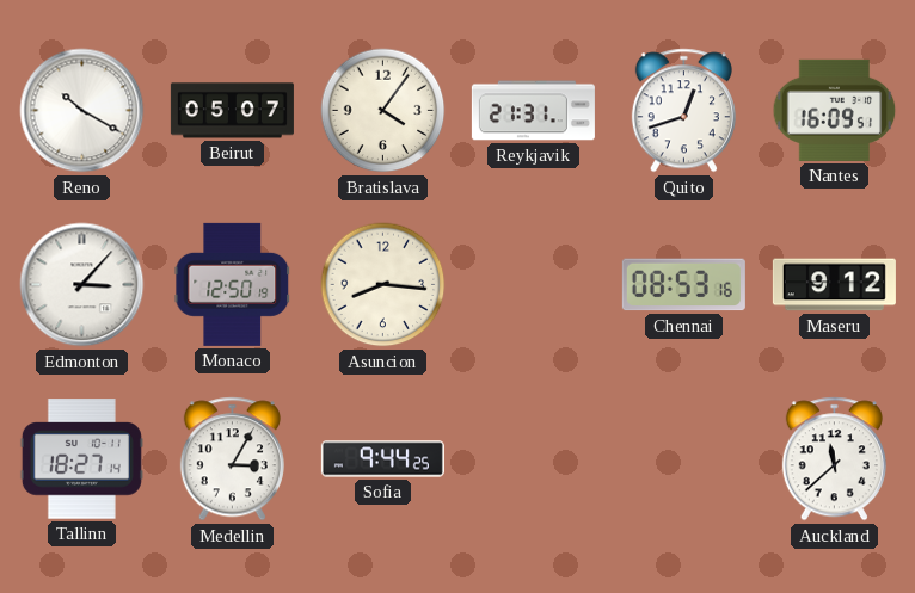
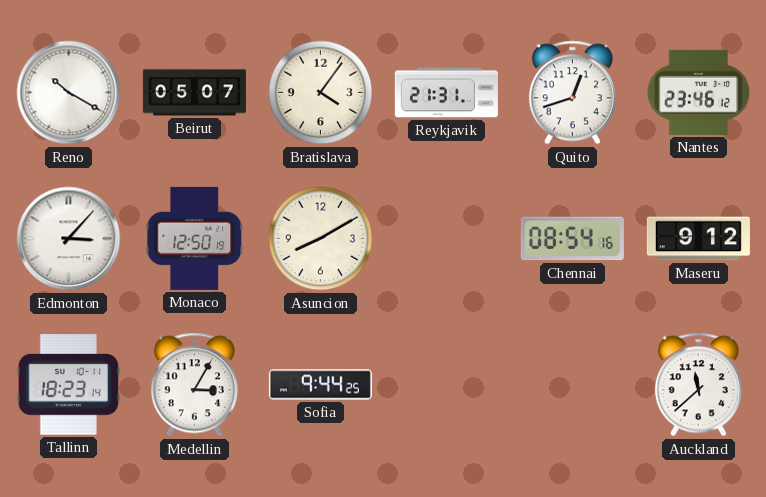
Nantes: 16:09 -> 23:46
Asuncion: 8:16 -> 8:10
Chennai: 08:53 -> 08:54
Tallinn: 18:27 -> 18:23
